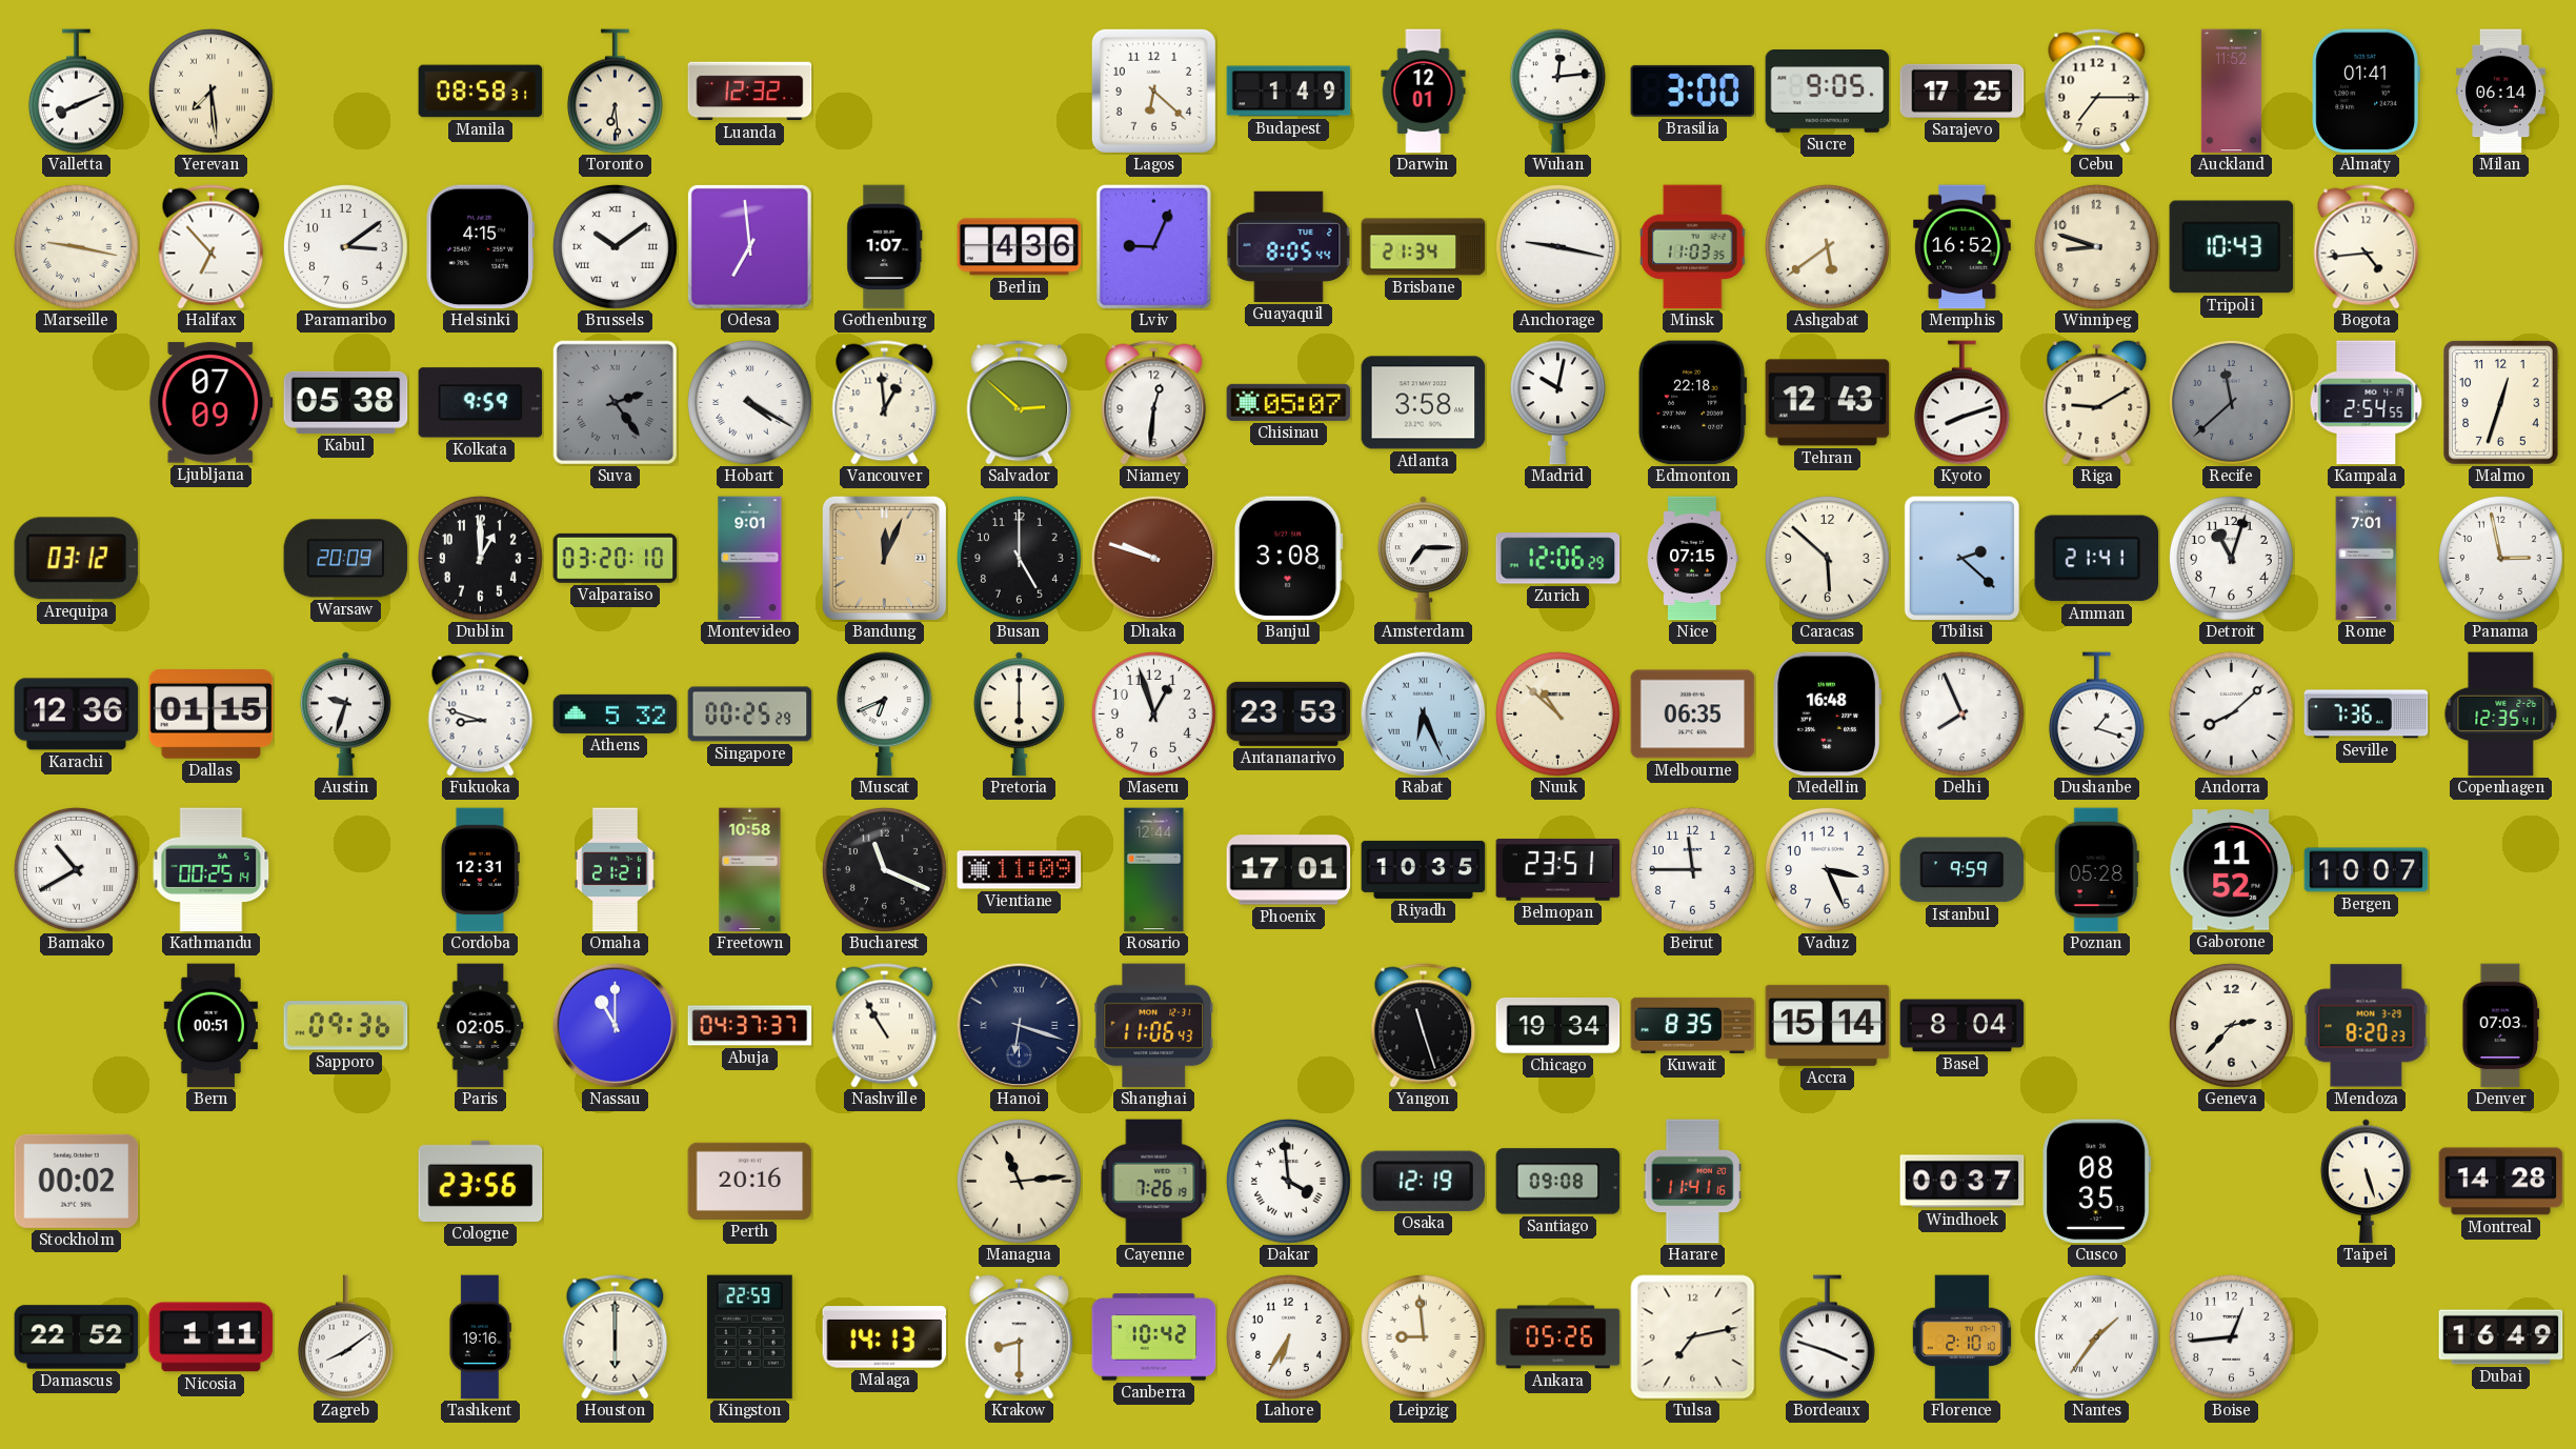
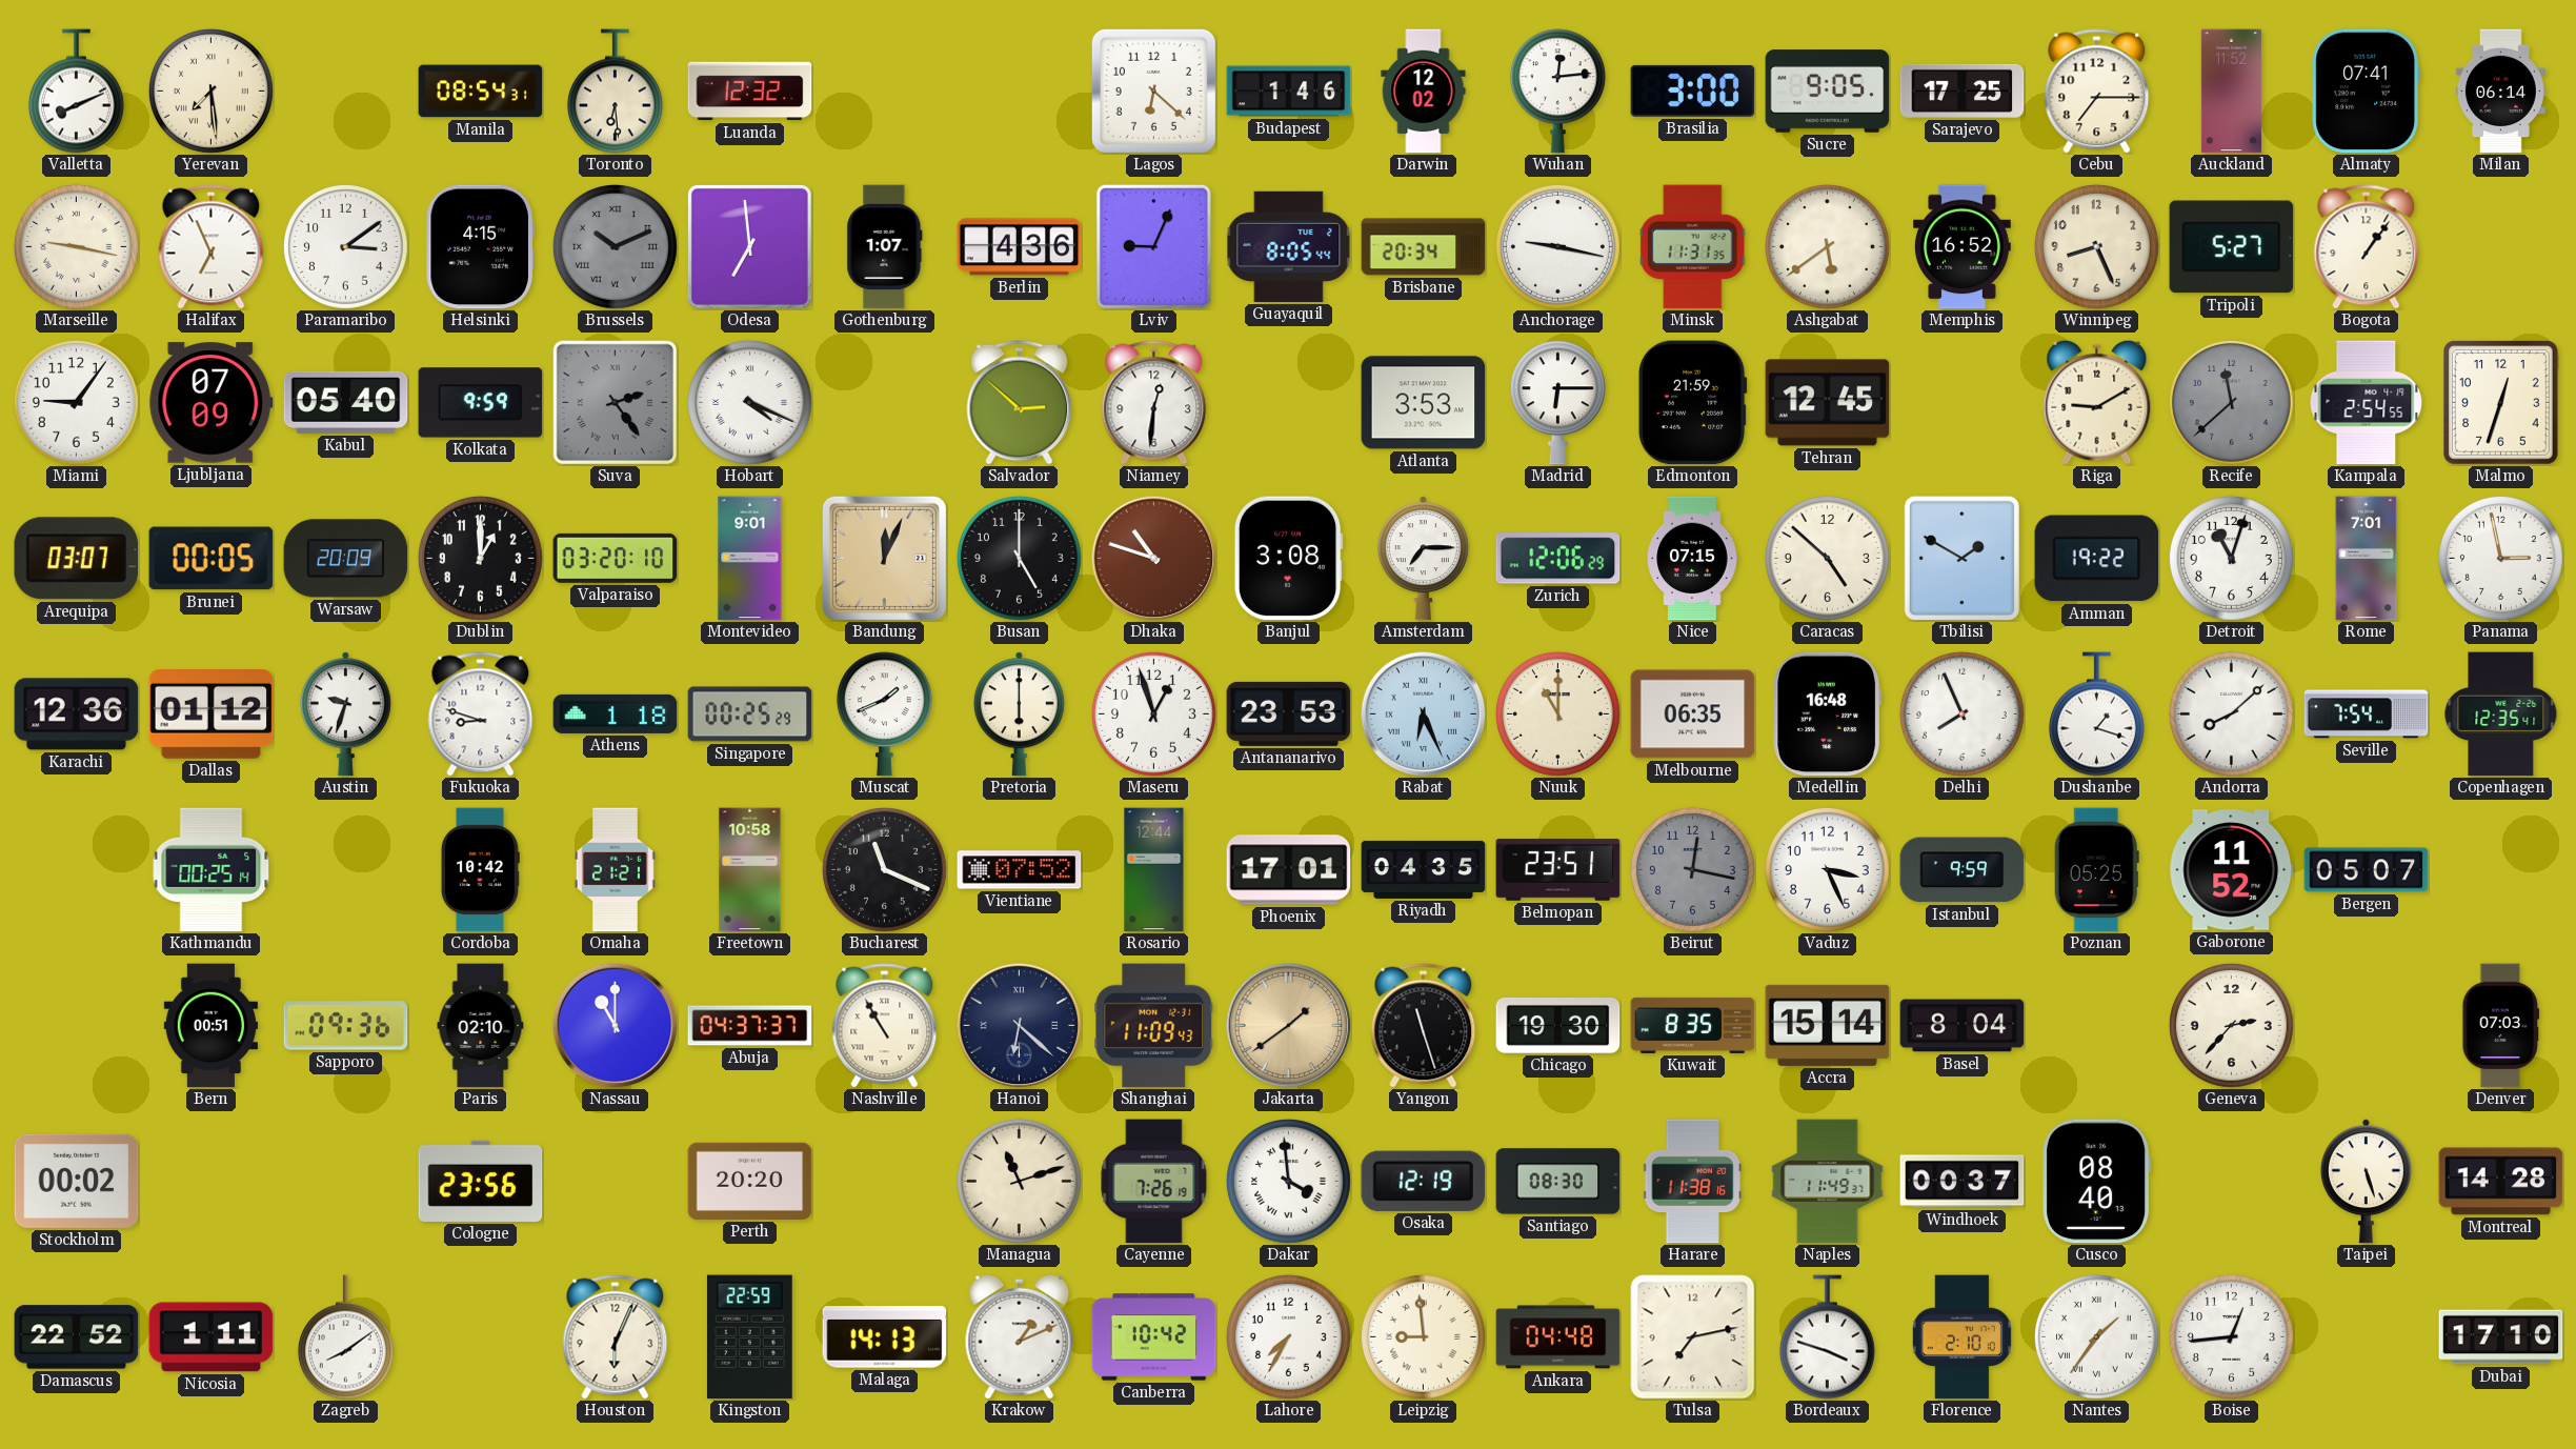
Manila: 08:58 -> 08:54
Budapest: 1:49 -> 1:46
Darwin: 12:01 -> 12:02
Almaty: 01:41 -> 07:41
Halifax: 6:53 -> 6:56
Brussels: 10:09 -> 10:11
Brussels dial: white -> grey
Brisbane: 21:34 -> 20:34
Minsk: 11:03 -> 11:31
Winnipeg: 8:48 -> 8:26
Tripoli: 10:43 -> 5:27
Bogota: 4:44 -> 1:06
Miami: none -> 9:06
Kabul: 05:38 -> 05:40
Hobart: 4:20 -> 4:19
Vancouver: 12:59 -> none
Chisinau: 05:07 -> none
Atlanta: 3:58 -> 3:53
Madrid: 10:02 -> 6:15
Edmonton: 22:18 -> 21:59
Tehran: 12:43 -> 12:45
Kyoto: 8:12 -> none
Arequipa: 03:12 -> 03:07
Brunei: none -> 00:05
Dhaka: 9:48 -> 10:48
Caracas: 5:52 -> 4:52
Tbilisi: 2:22 -> 1:50
Amman: 21:41 -> 19:22
Dallas: 01:15 -> 01:12
Athens: 5:32 -> 1:18
Muscat: 6:41 -> 1:41
Nuuk: 10:52 -> 11:00
Seville: 7:36 -> 7:54
Bamako: 10:40 -> none
Cordoba: 12:31 -> 10:42
Vientiane: 11:09 -> 07:52
Riyadh: 10:35 -> 04:35
Beirut: 11:45 -> 12:17
Beirut dial: white -> grey
Poznan: 05:28 -> 05:25
Bergen: 10:07 -> 05:07
Paris: 02:05 -> 02:10
Hanoi: 6:18 -> 6:22
Shanghai: 11:06 -> 11:09
Jakarta: none -> 1:39
Chicago: 19:34 -> 19:30
Mendoza: 8:20 -> none
Perth: 20:16 -> 20:20
Managua: 11:14 -> 11:12
Santiago: 09:08 -> 08:30
Harare: 11:41 -> 11:38
Naples: none -> 11:49
Cusco: 08:35 -> 08:40
Tashkent: 19:16 -> none
Houston: 6:00 -> 6:04
Krakow: 8:30 -> 1:11
Lahore: 6:35 -> 7:35
Ankara: 05:26 -> 04:48
Dubai: 16:49 -> 17:10
